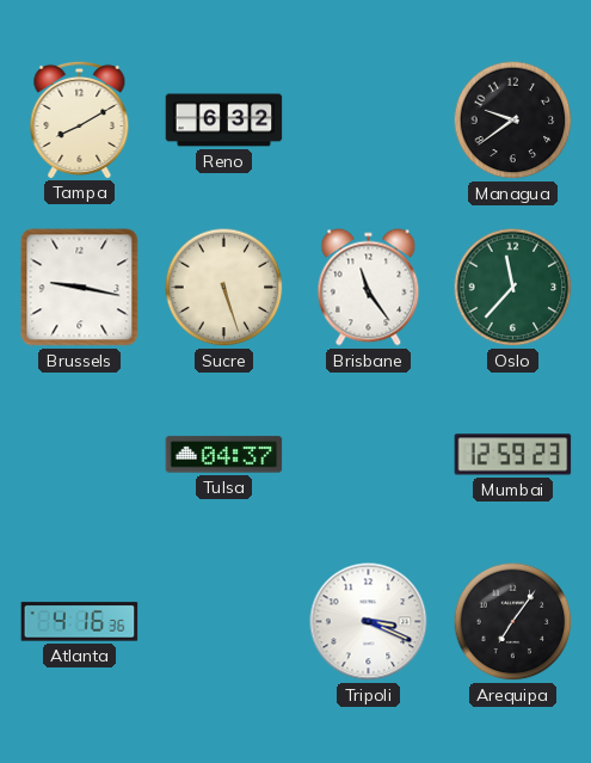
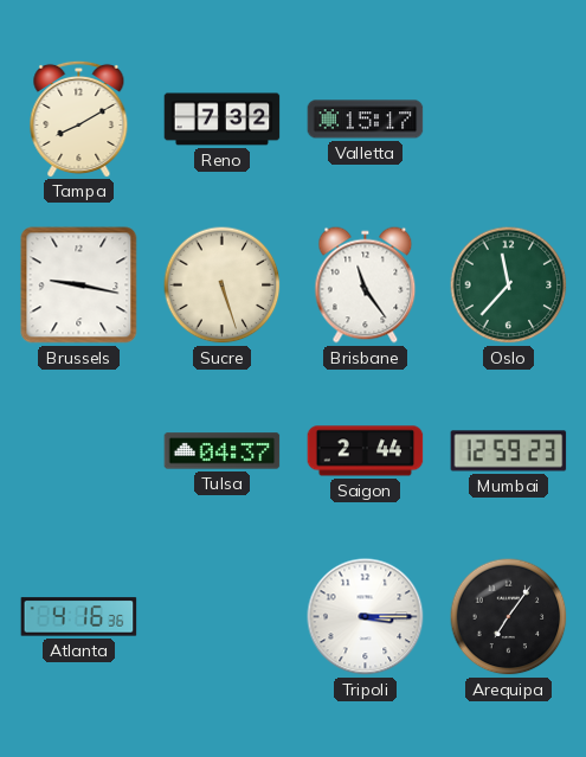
Reno: 6:32 -> 7:32
Valletta: none -> 15:17
Managua: 9:39 -> none
Saigon: none -> 2:44
Tripoli: 3:19 -> 3:15
